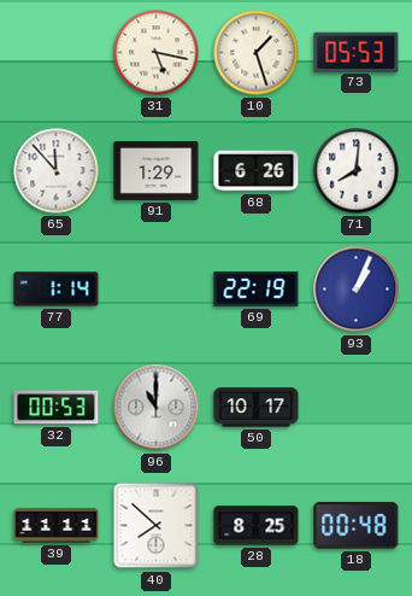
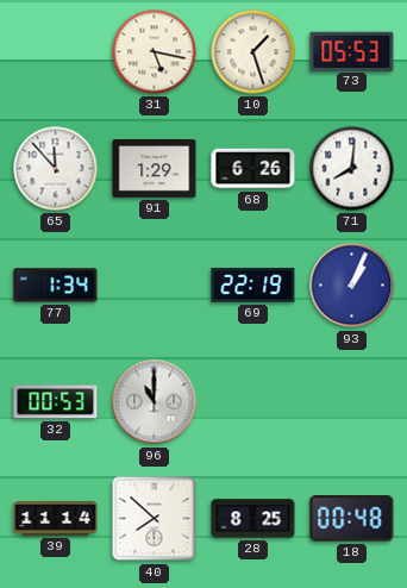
77: 1:14 -> 1:34
50: 10:17 -> none
39: 11:11 -> 11:14
